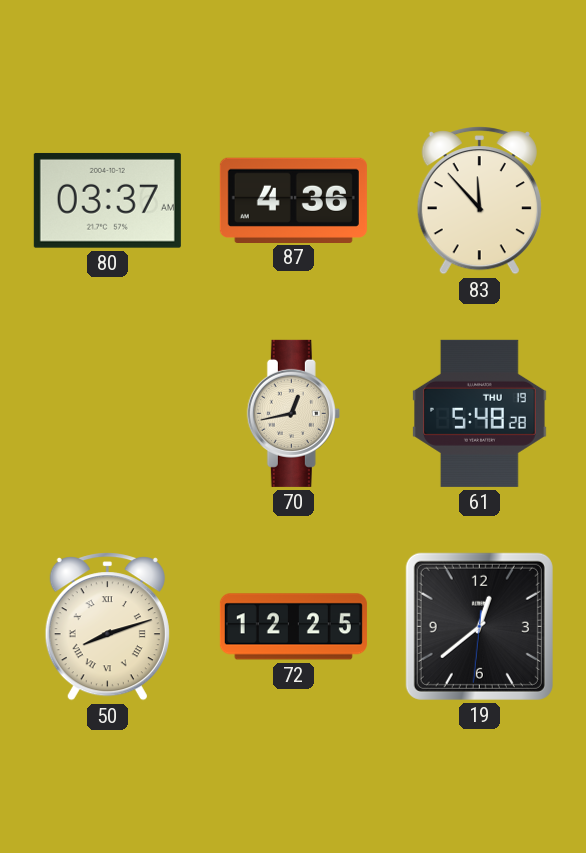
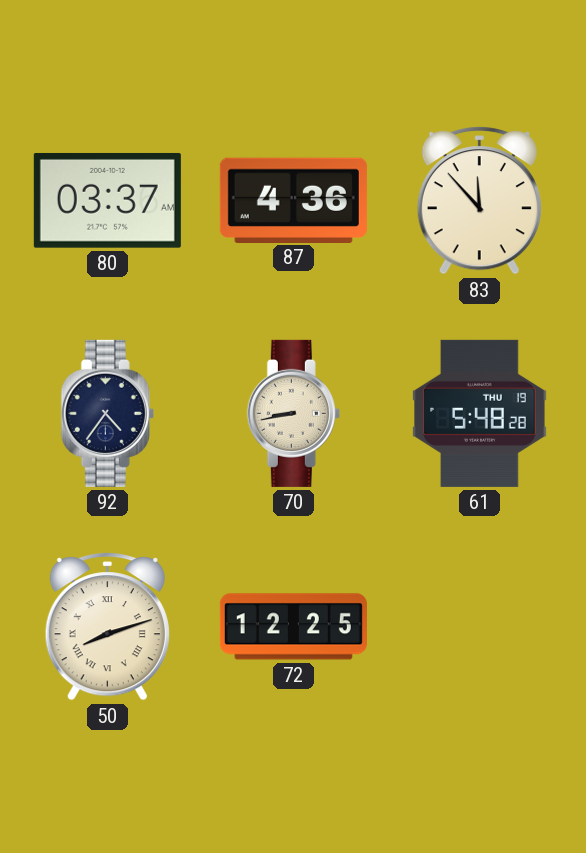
92: none -> 4:36
70: 12:43 -> 8:43
19: 12:38 -> none
